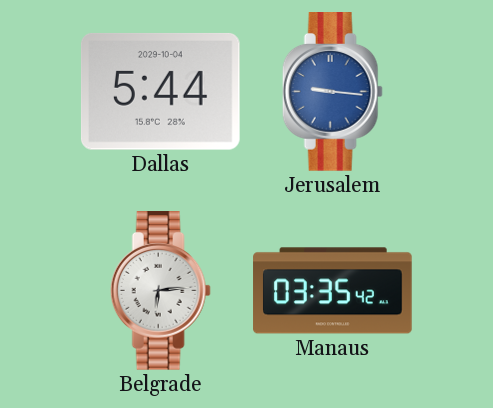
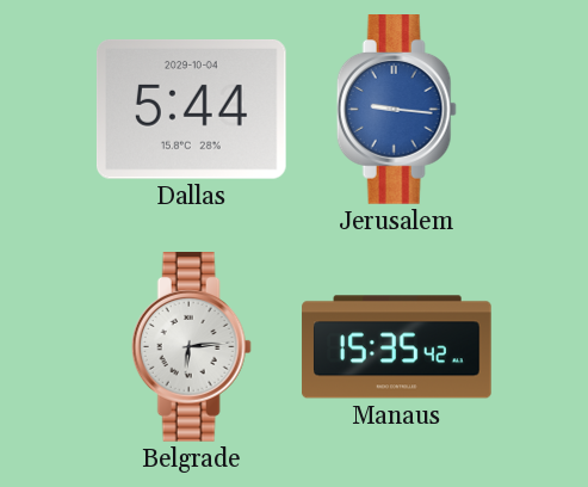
Manaus: 03:35 -> 15:35
